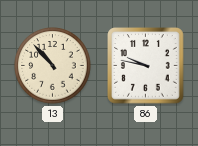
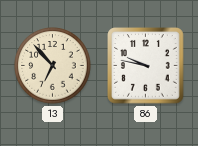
13: 10:53 -> 6:53
